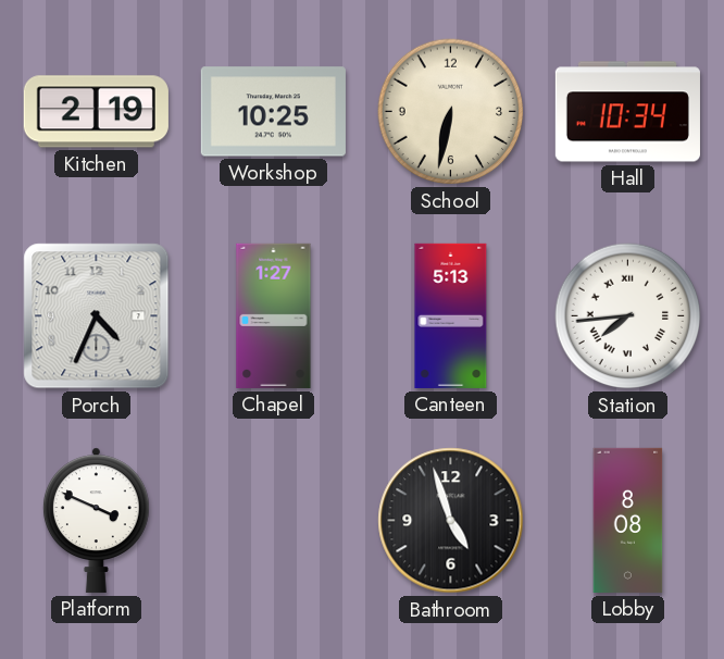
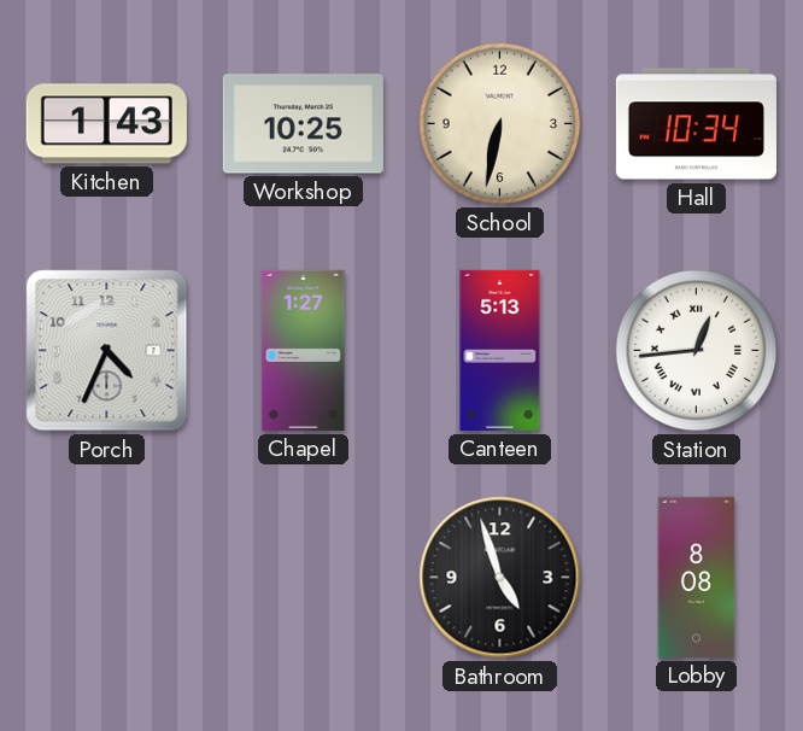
Kitchen: 2:19 -> 1:43
Station: 7:44 -> 12:44
Platform: 3:49 -> none
